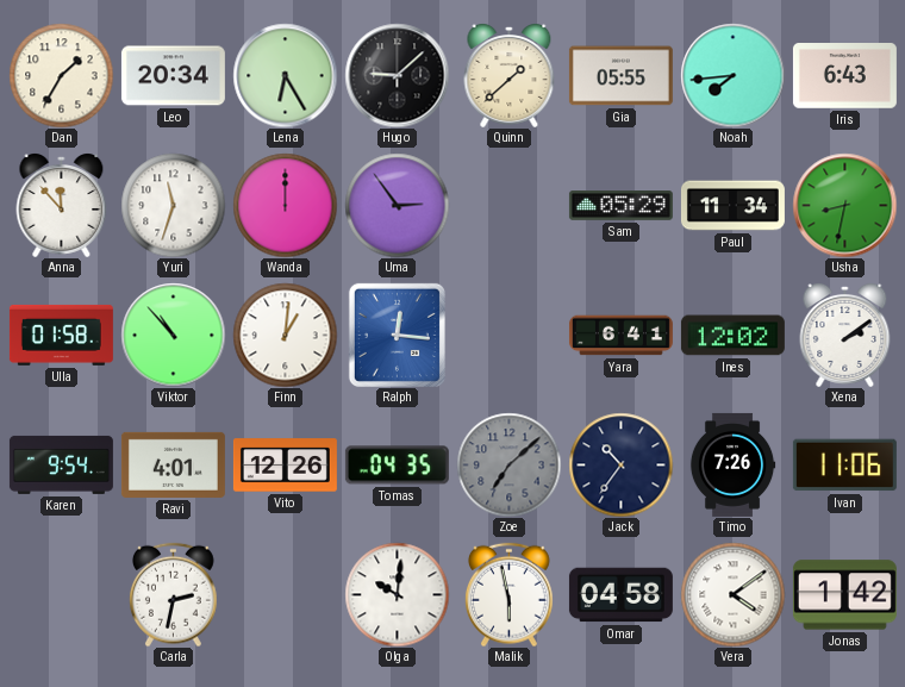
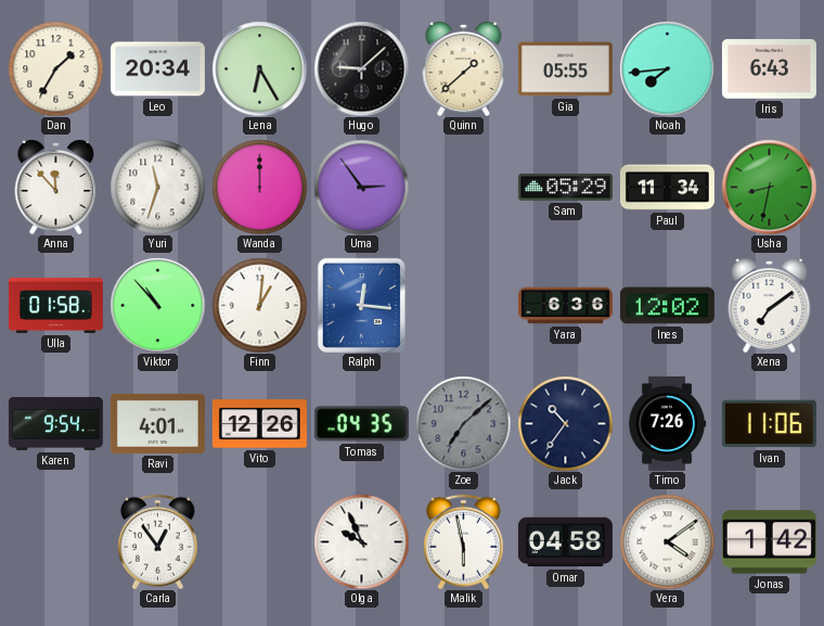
Yara: 6:41 -> 6:36
Xena: 2:09 -> 7:09
Carla: 2:32 -> 12:54
Olga: 10:01 -> 9:56
